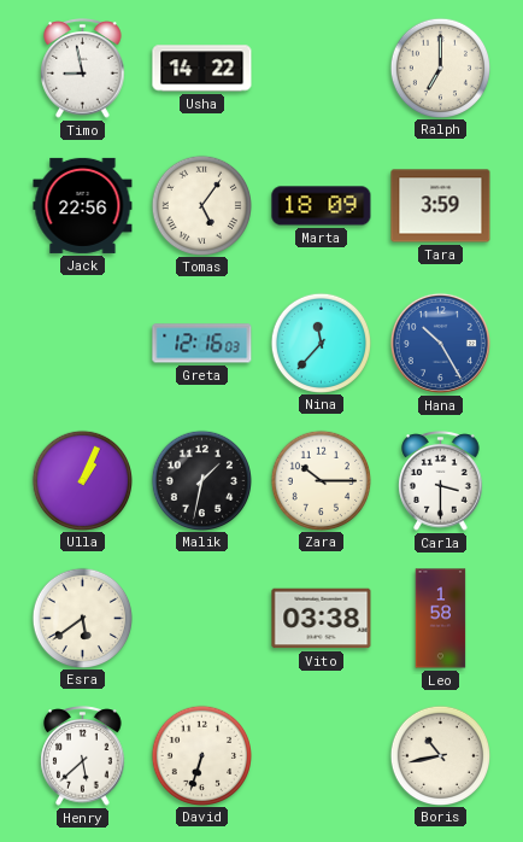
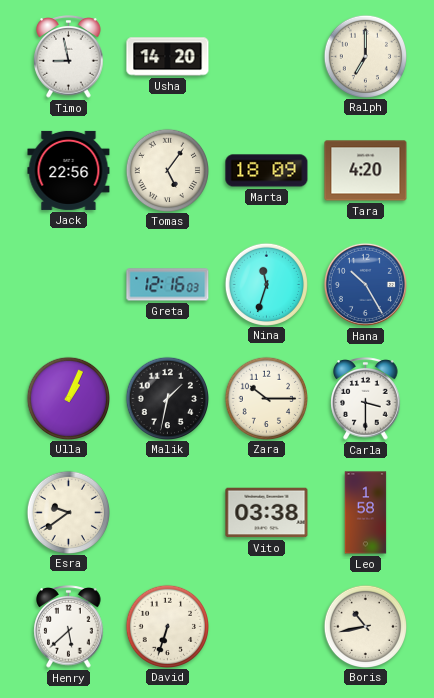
Usha: 14:22 -> 14:20
Tara: 3:59 -> 4:20
Nina: 11:37 -> 11:33
Esra: 5:39 -> 9:39
